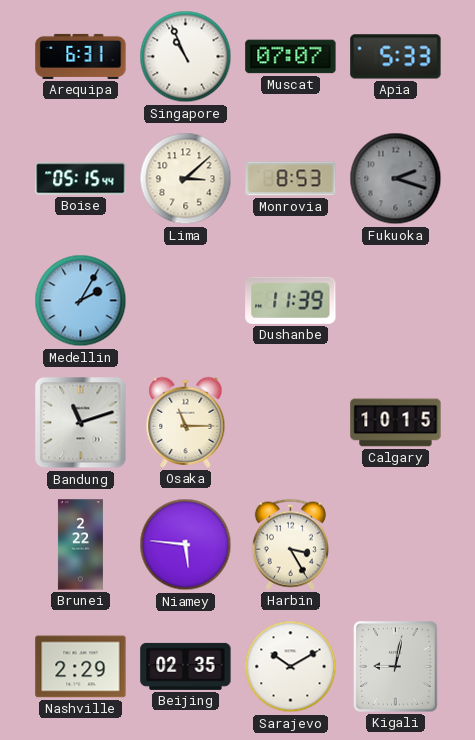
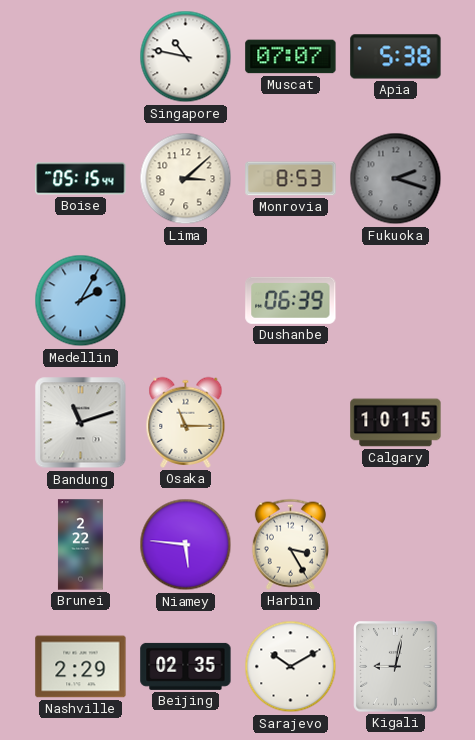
Arequipa: 6:31 -> none
Singapore: 10:56 -> 10:47
Apia: 5:33 -> 5:38
Dushanbe: 11:39 -> 06:39
